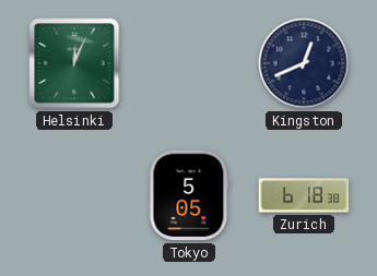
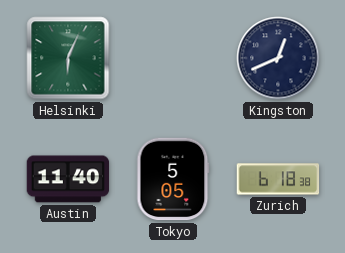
Helsinki: 12:04 -> 6:04
Austin: none -> 11:40
